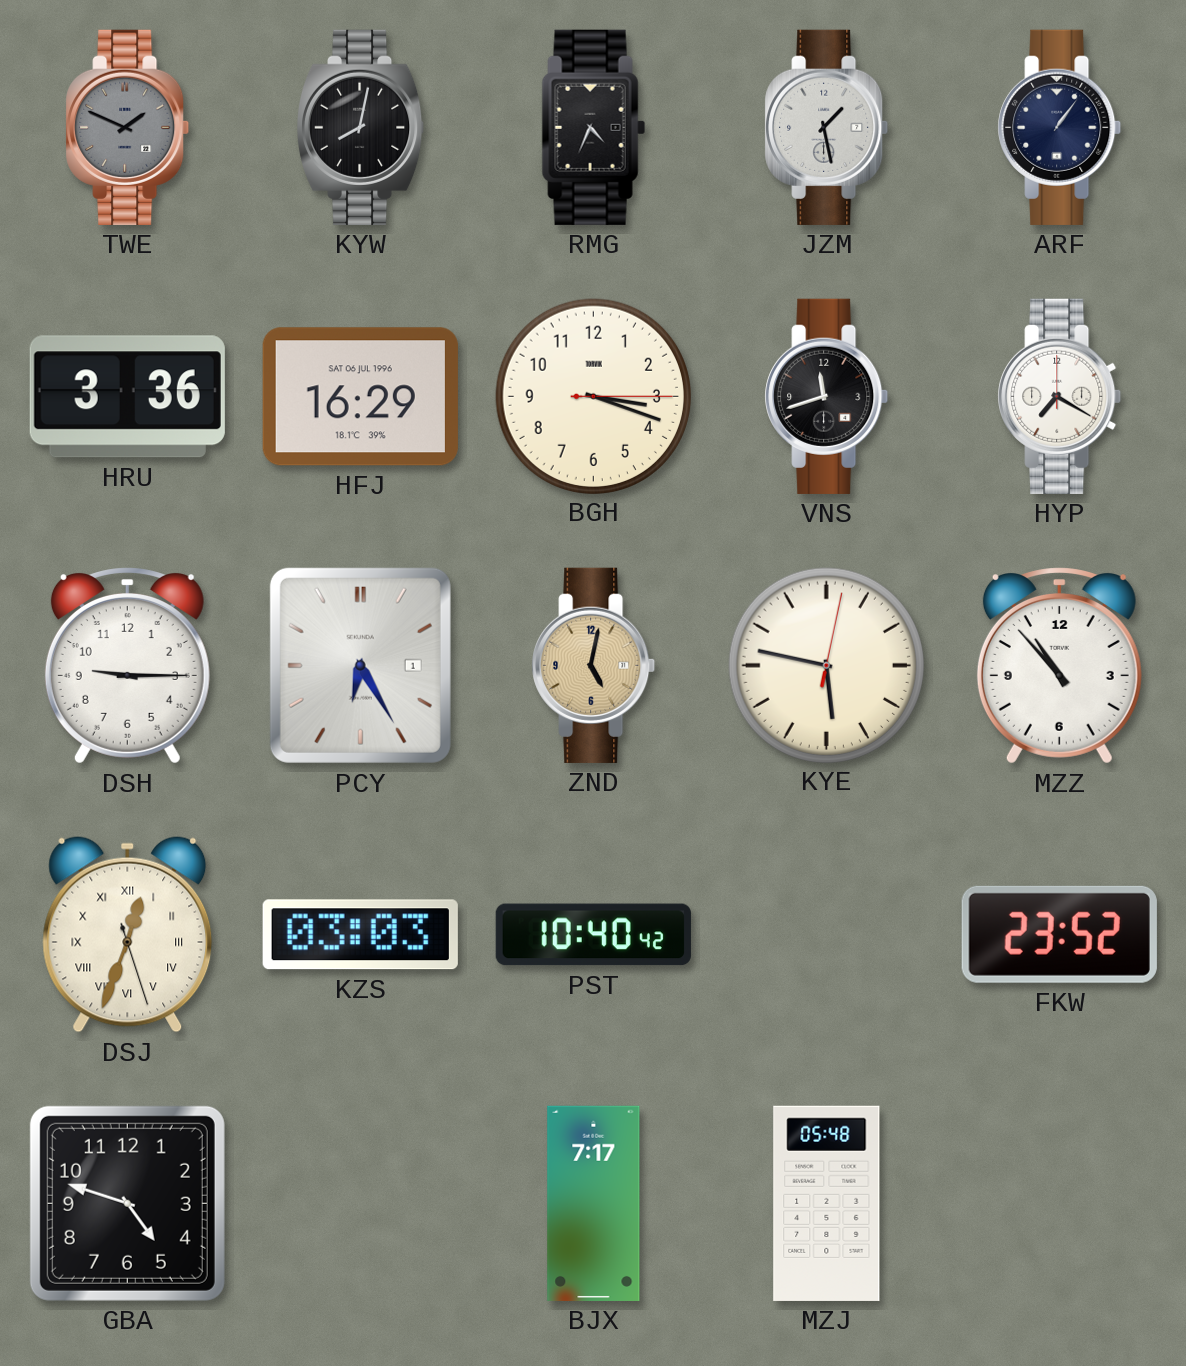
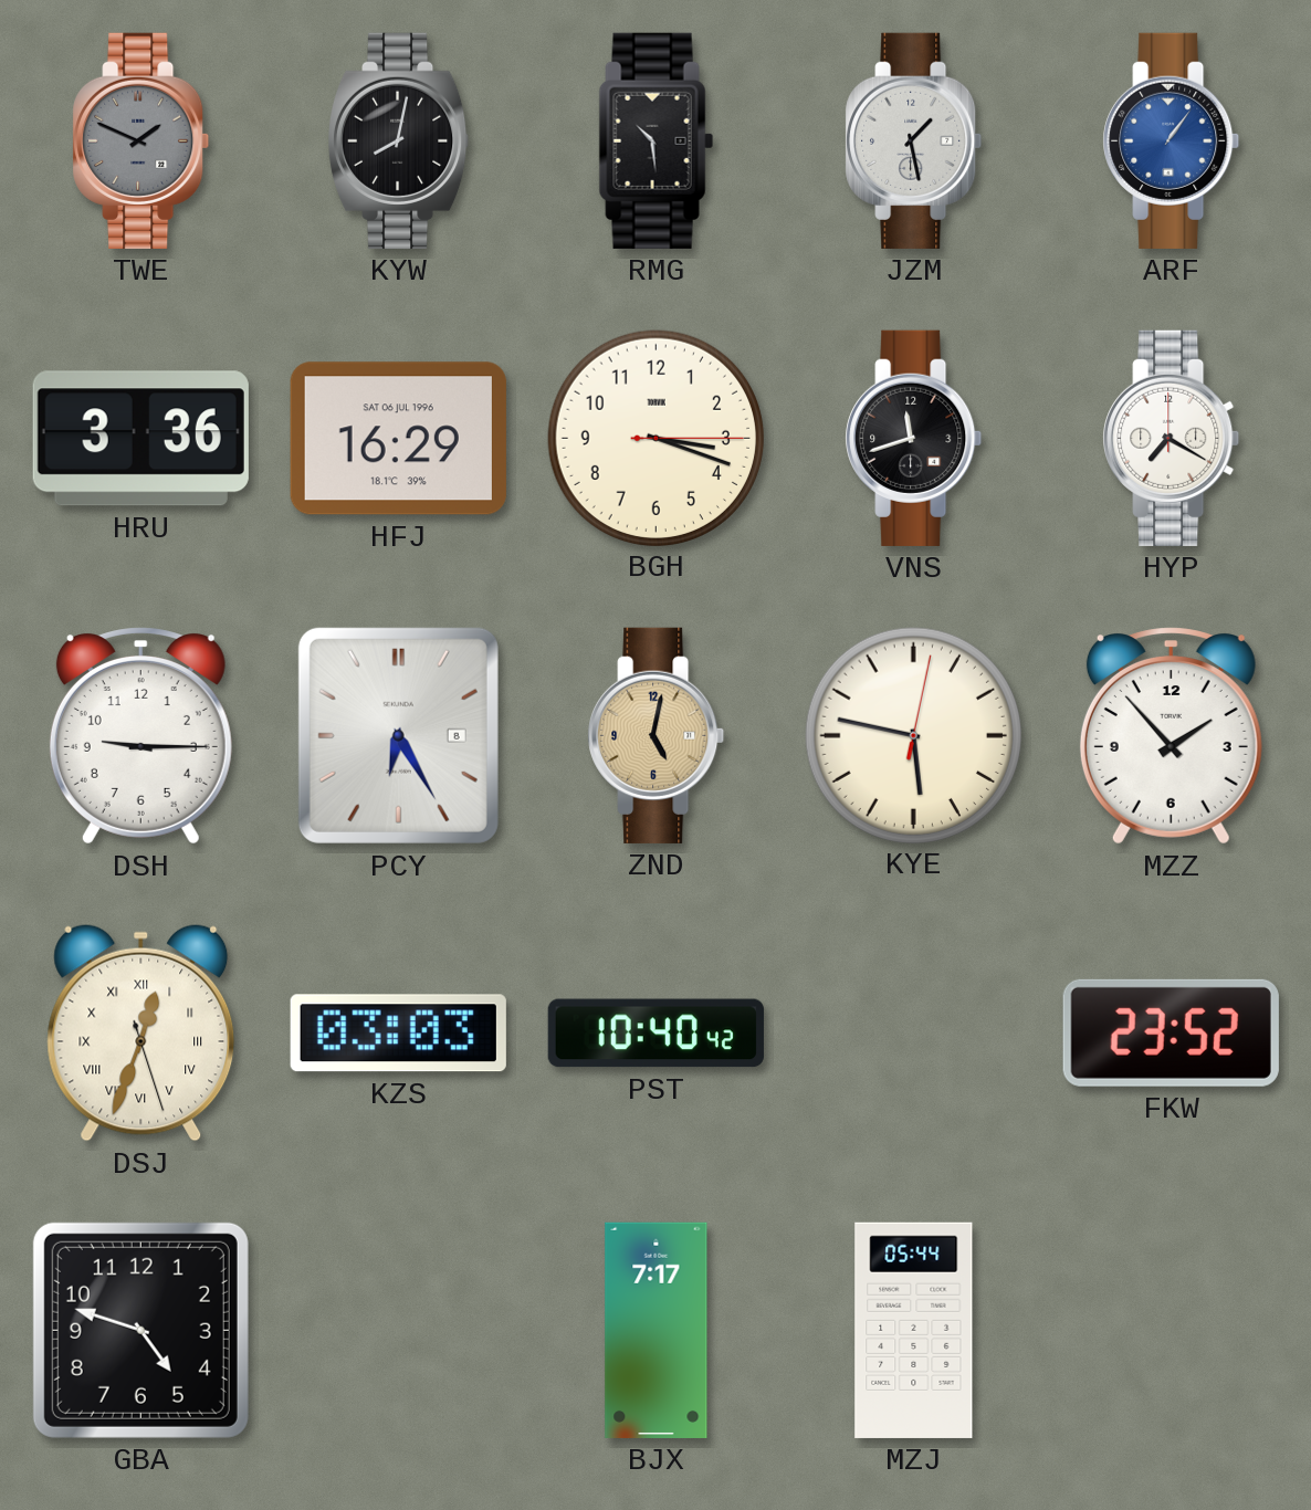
RMG: 4:34 -> 10:29
ARF dial: navy -> blue
PCY date: 1 -> 8
MZZ: 10:53 -> 1:53
MZJ: 05:48 -> 05:44
